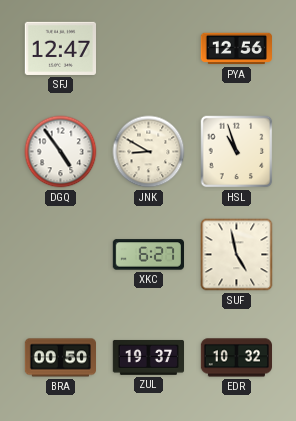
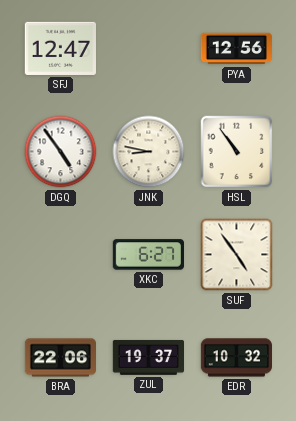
JNK: 8:50 -> 8:47
HSL: 10:57 -> 10:54
SUF: 4:58 -> 4:54
BRA: 00:50 -> 22:06
